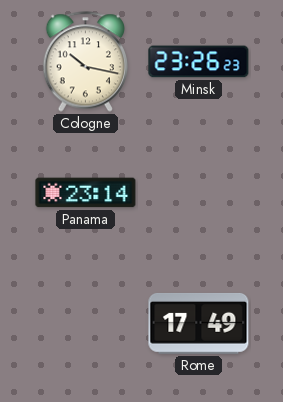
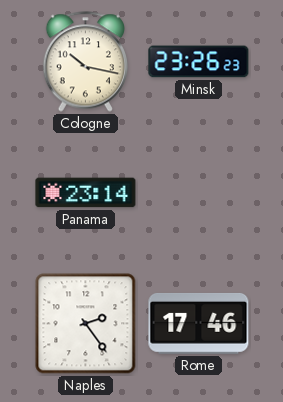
Naples: none -> 2:24
Rome: 17:49 -> 17:46
